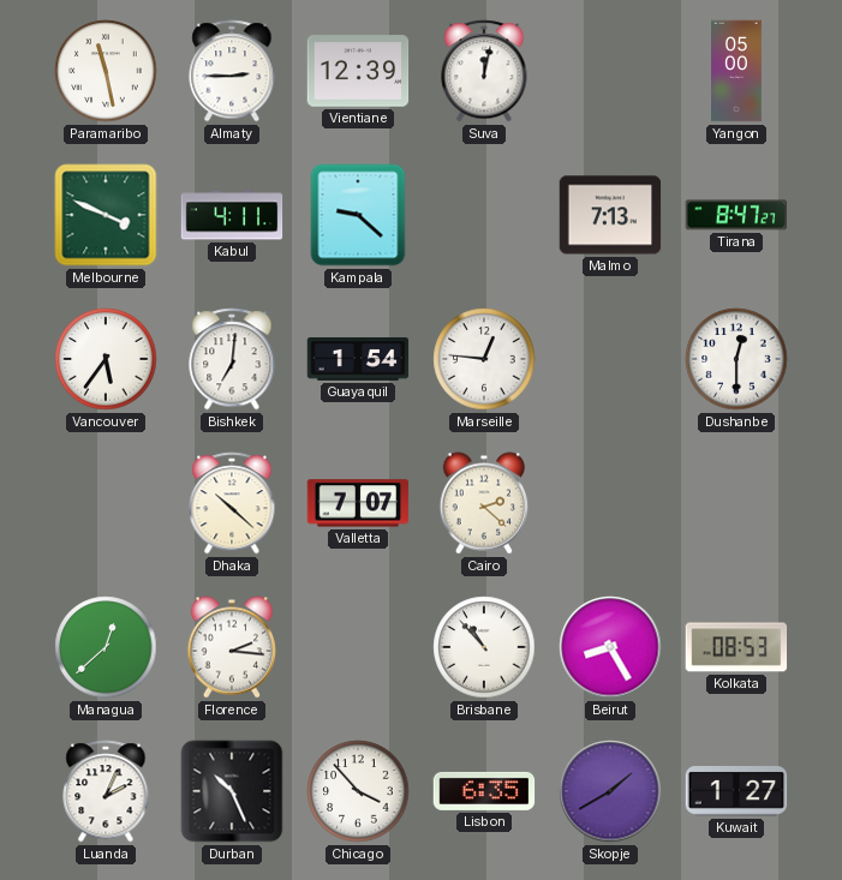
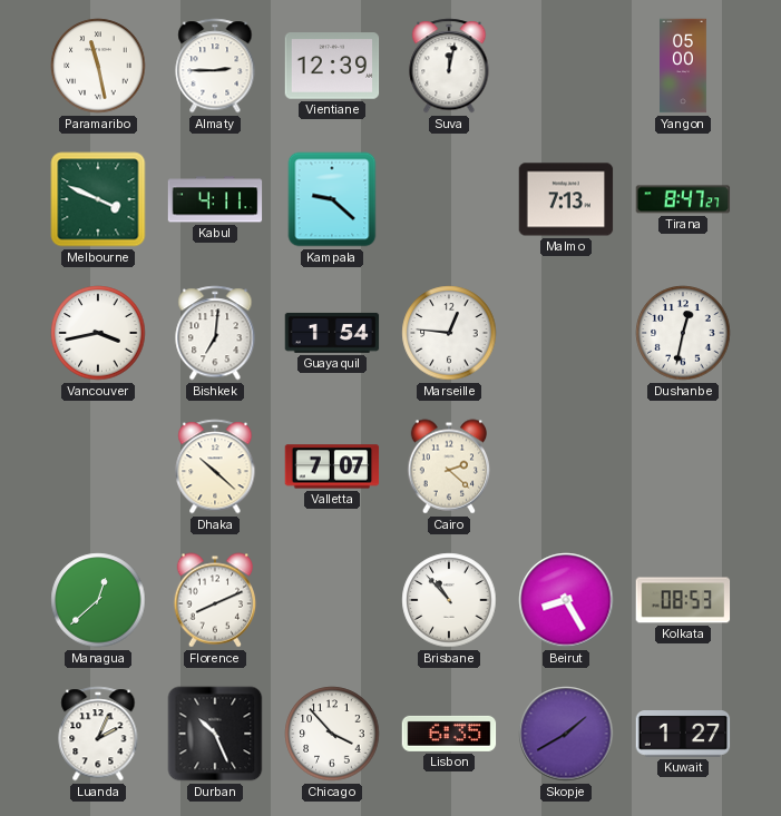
Vancouver: 5:36 -> 3:43
Dushanbe: 12:30 -> 12:32
Florence: 2:16 -> 8:11
